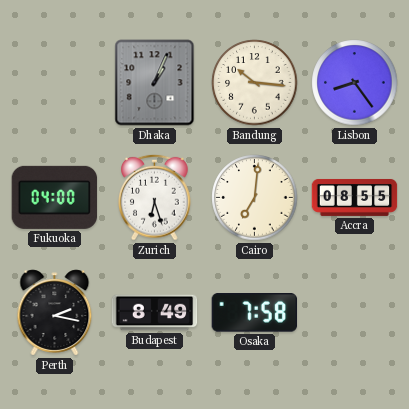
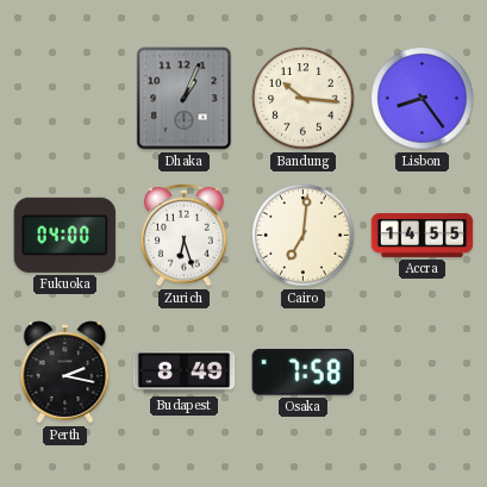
Accra: 08:55 -> 14:55
